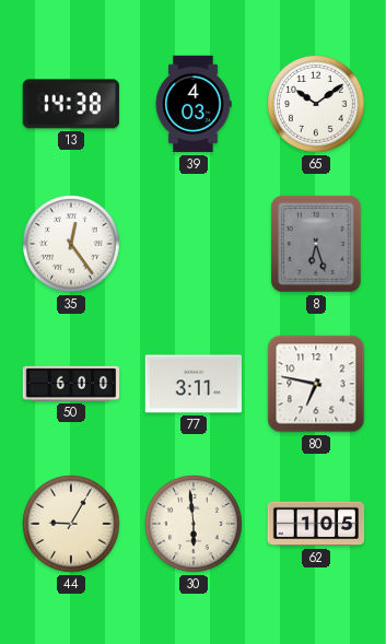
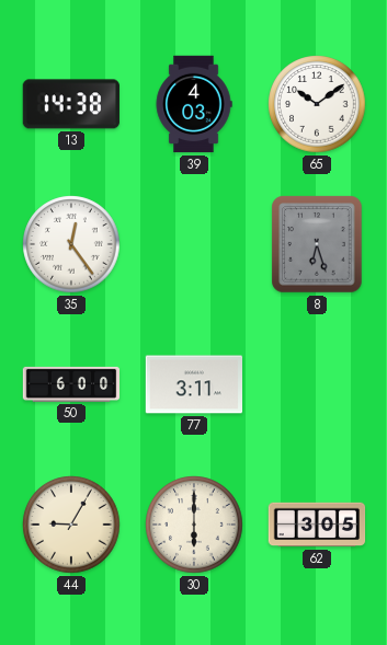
80: 6:47 -> none
30: 5:59 -> 6:00
62: 1:05 -> 3:05
